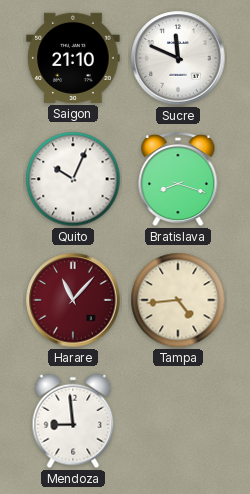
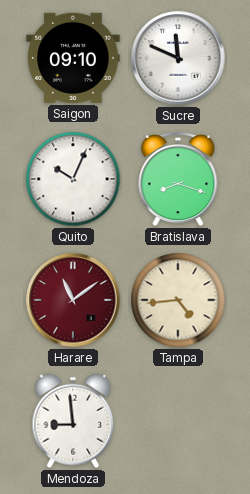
Saigon: 21:10 -> 09:10
Harare: 11:07 -> 11:09
